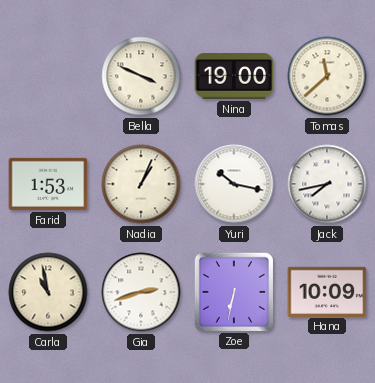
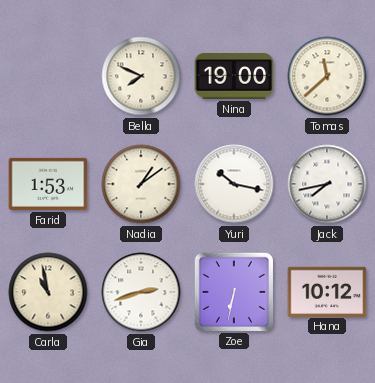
Bella: 3:49 -> 7:49
Nadia: 1:04 -> 1:09
Hana: 10:09 -> 10:12
